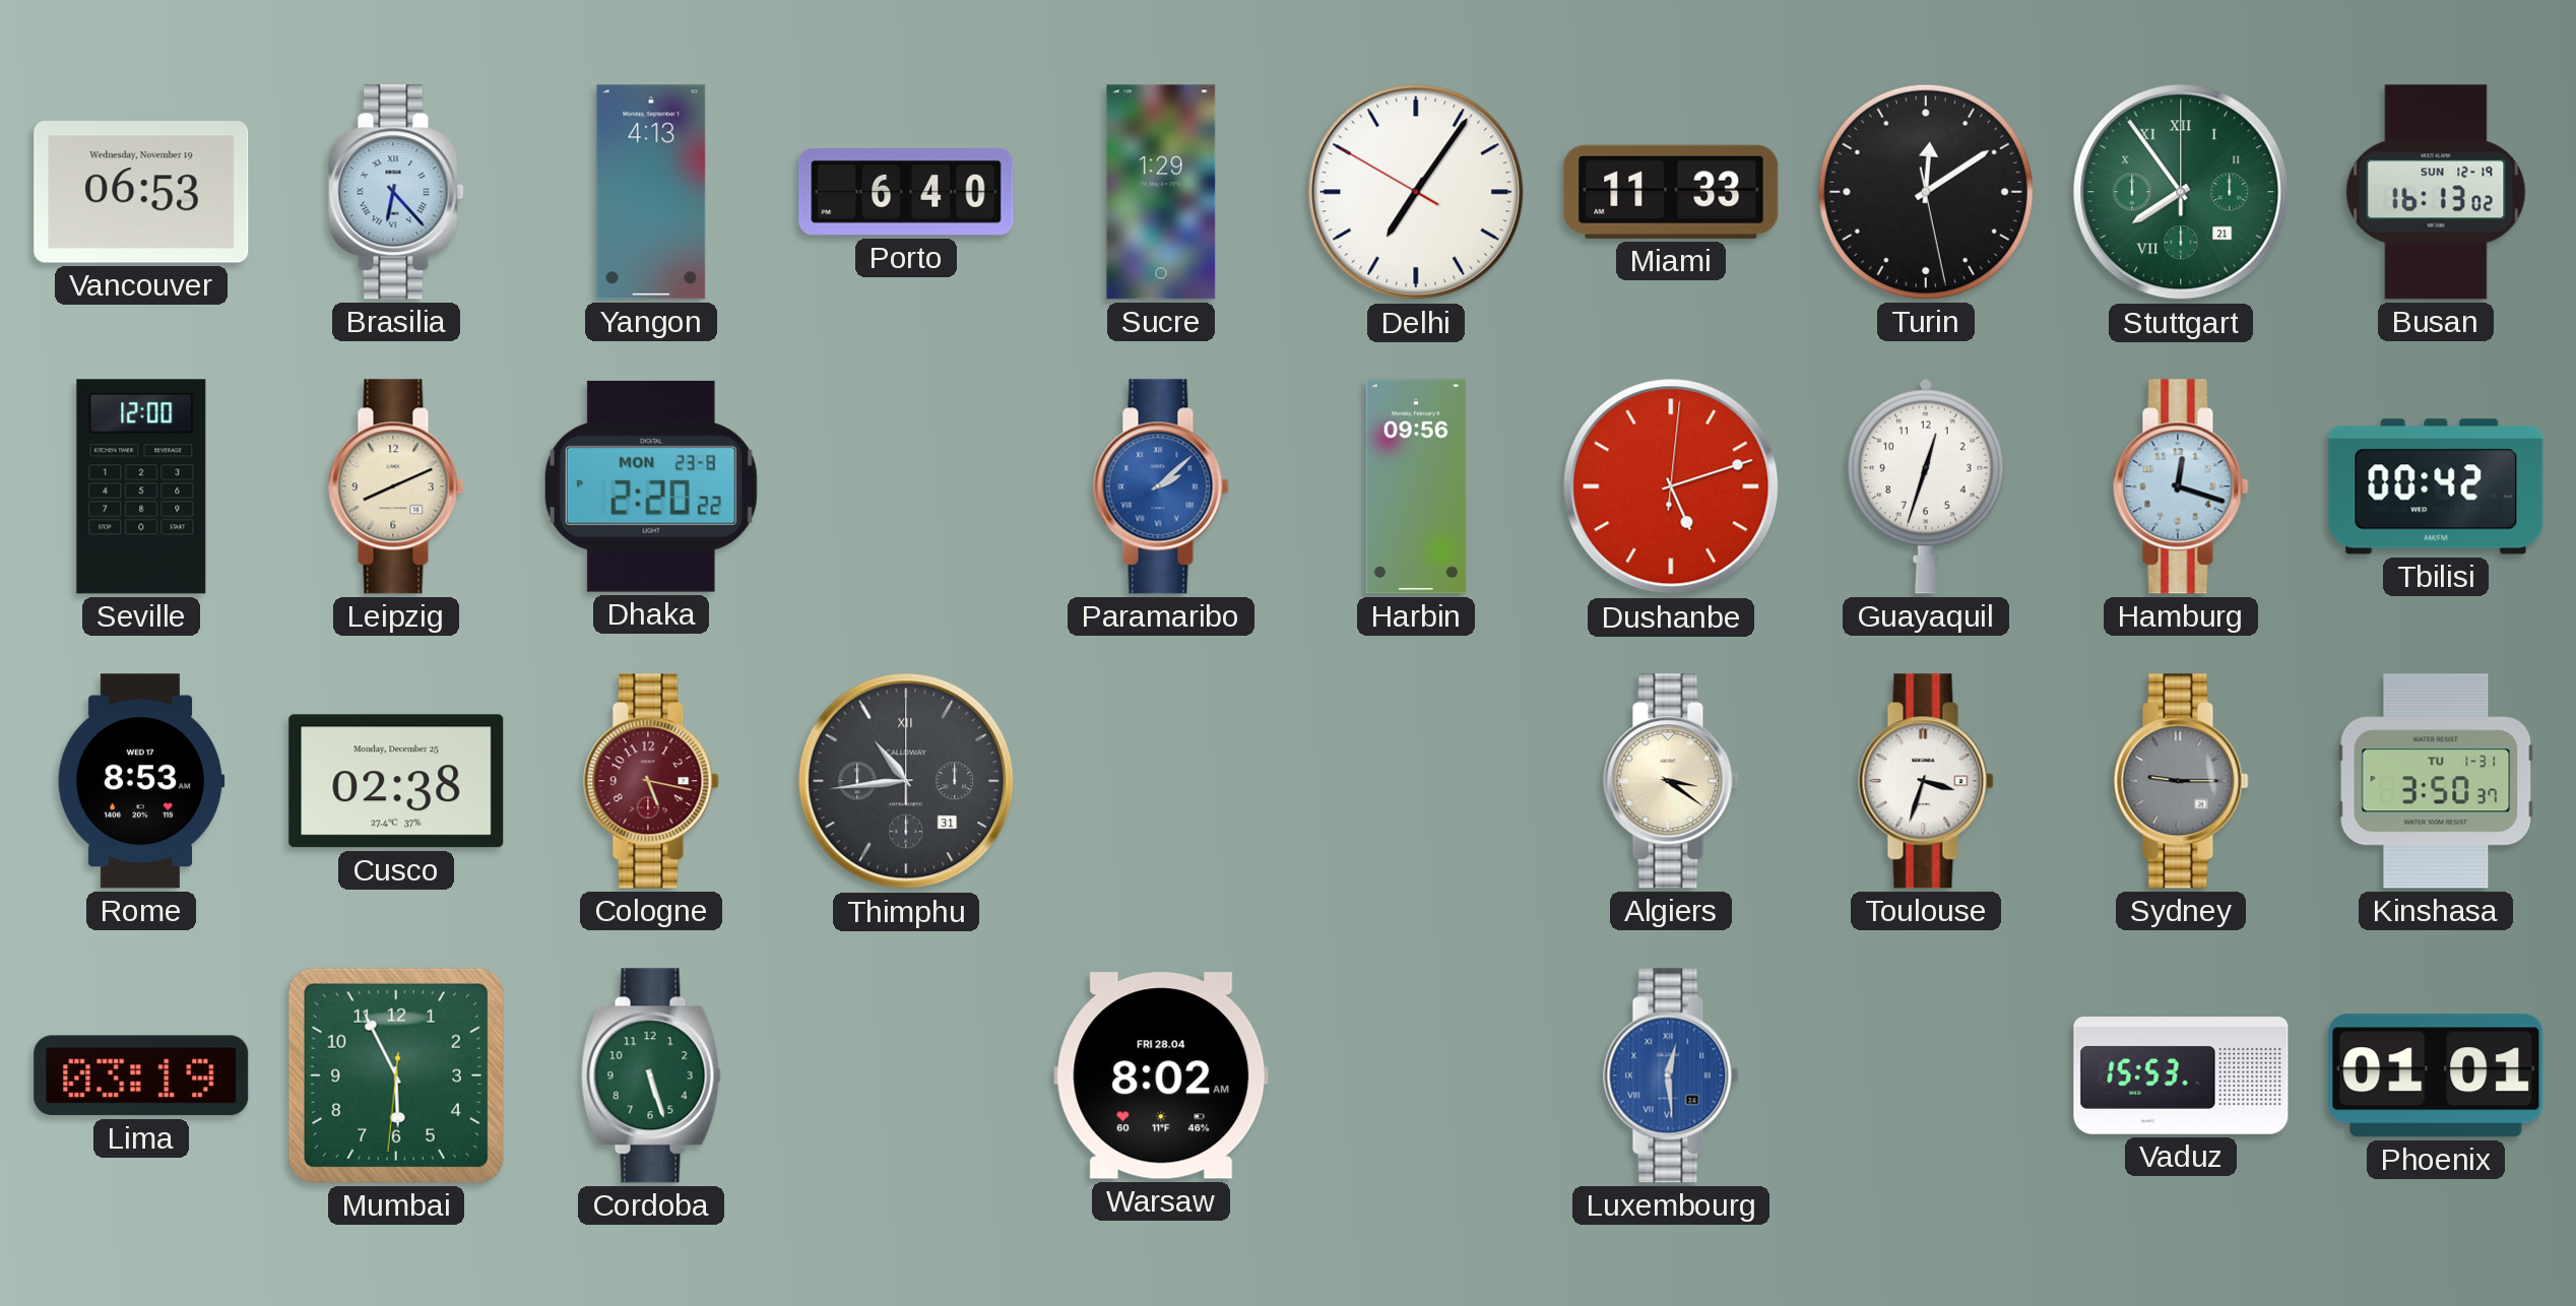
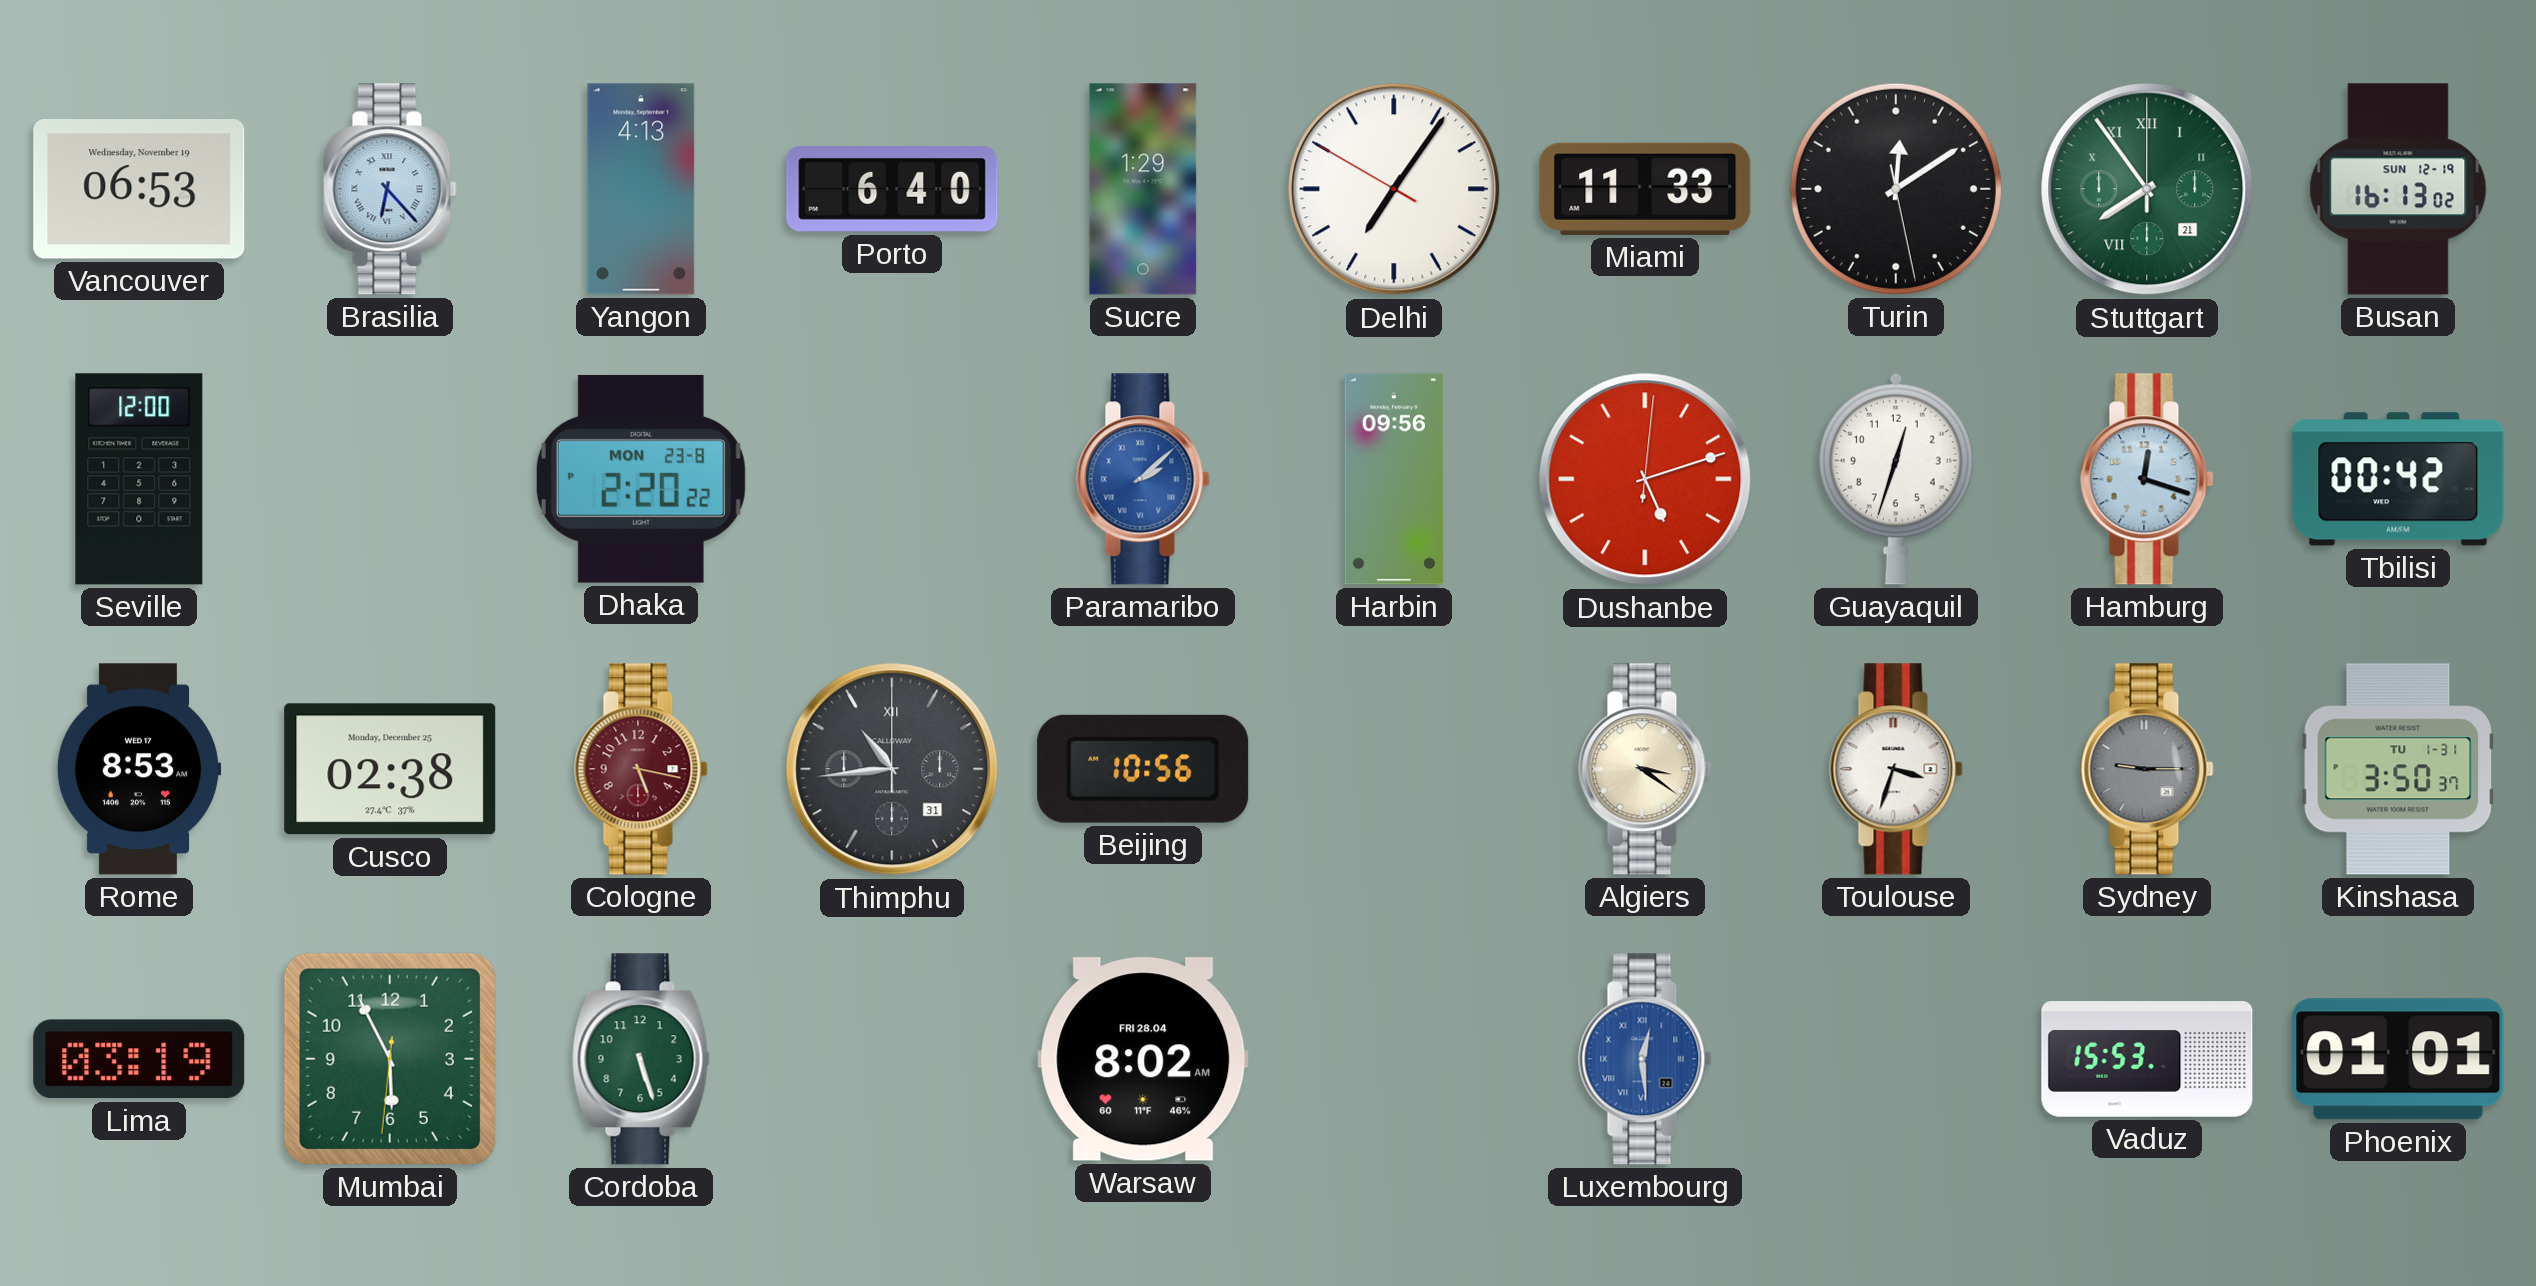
Leipzig: 8:11 -> none
Beijing: none -> 10:56
